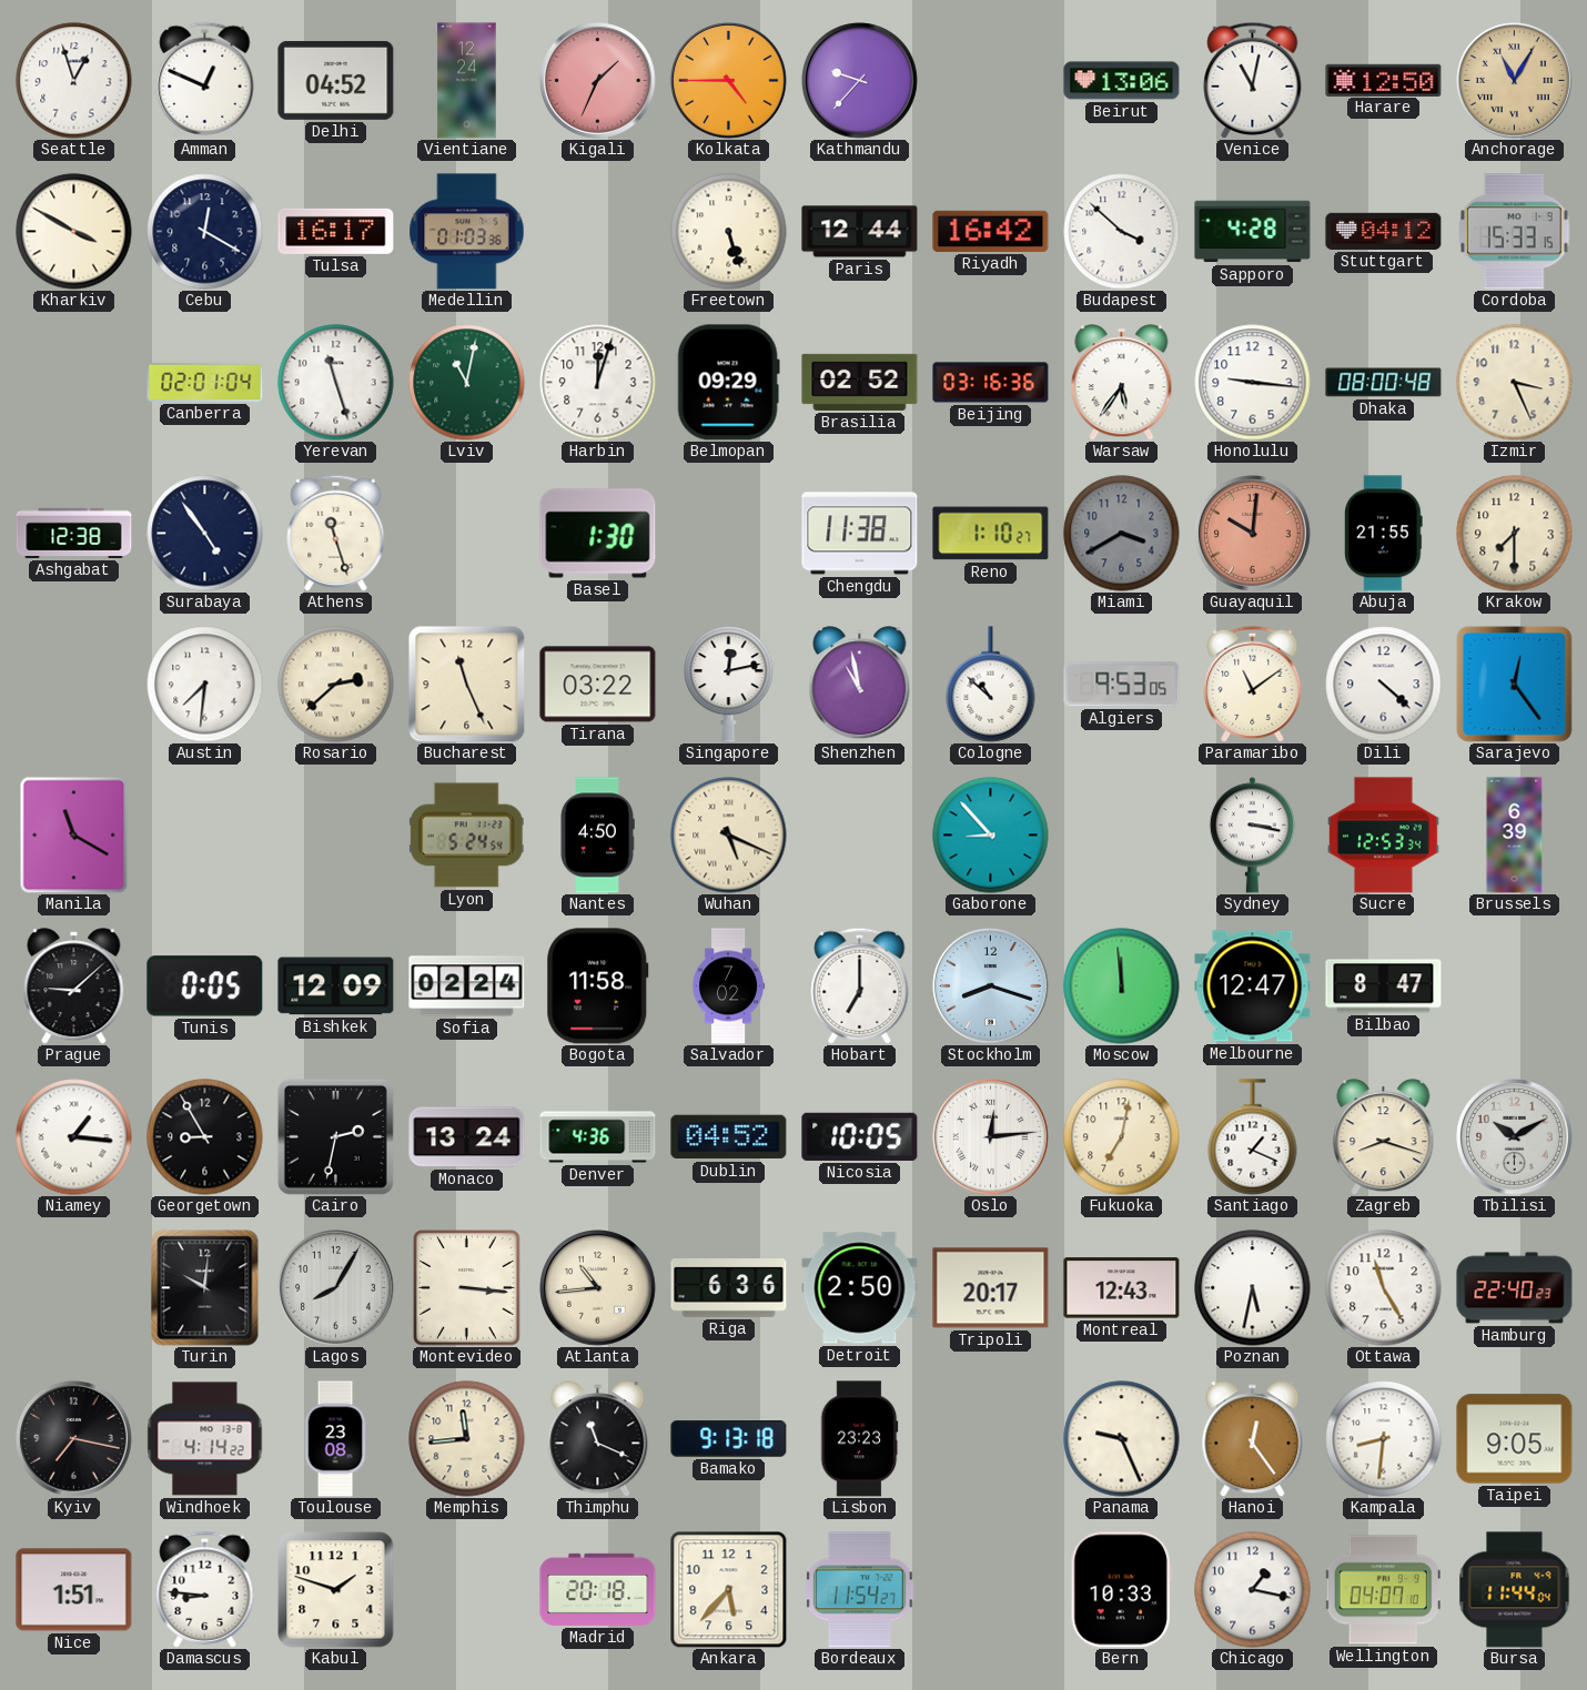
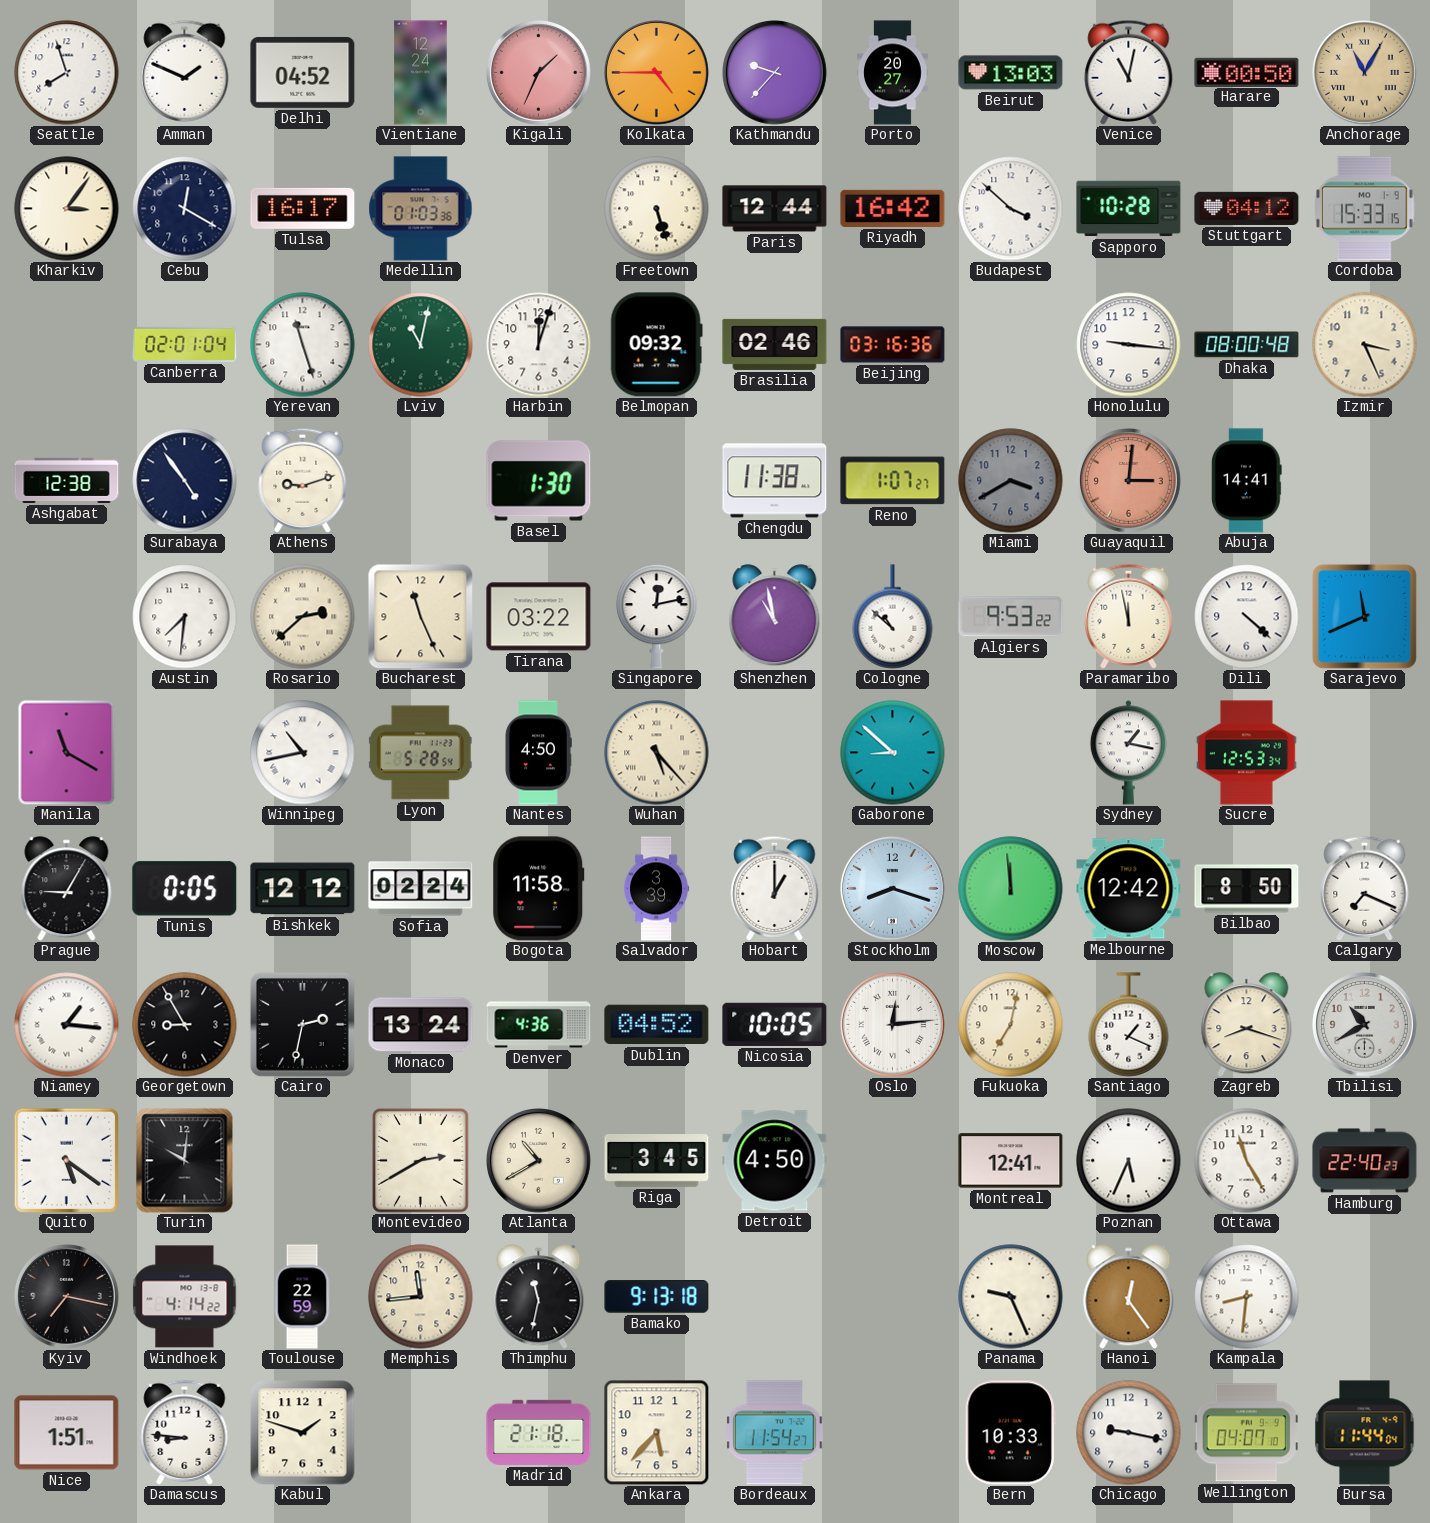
Seattle: 12:57 -> 7:57
Amman: 12:49 -> 1:49
Porto: none -> 20:27
Beirut: 13:06 -> 13:03
Harare: 12:50 -> 00:50
Kharkiv: 3:50 -> 3:06
Sapporo: 4:28 -> 10:28
Belmopan: 09:29 -> 09:32
Brasilia: 02:52 -> 02:46
Warsaw: 5:36 -> none
Athens: 11:27 -> 9:12
Reno: 1:10 -> 1:07
Guayaquil: 10:01 -> 3:01
Abuja: 21:55 -> 14:41
Krakow: 7:30 -> none
Algiers: 9:53:05 -> 9:53:22
Paramaribo: 11:09 -> 11:58
Sarajevo: 12:24 -> 11:41
Winnipeg: none -> 10:43
Lyon: 5:24 -> 5:28
Wuhan: 5:19 -> 5:23
Gaborone: 8:53 -> 8:52
Sydney: 3:17 -> 1:17
Brussels: 6:39 -> none
Prague: 9:08 -> 9:05
Bishkek: 12:09 -> 12:12
Salvador: 7:02 -> 3:39
Hobart: 7:00 -> 1:00
Melbourne: 12:47 -> 12:42
Bilbao: 8:47 -> 8:50
Calgary: none -> 7:19
Tbilisi: 10:10 -> 10:40
Quito: none -> 5:21
Lagos: 8:05 -> none
Montevideo: 3:16 -> 2:40
Atlanta: 10:44 -> 10:40
Riga: 6:36 -> 3:45
Detroit: 2:50 -> 4:50
Tripoli: 20:17 -> none
Montreal: 12:43 -> 12:41
Poznan: 5:32 -> 5:34
Toulouse: 23:08 -> 22:59
Thimphu: 11:19 -> 11:32
Lisbon: 23:23 -> none
Taipei: 9:05 -> none
Madrid: 20:18 -> 21:18
Chicago: 1:17 -> 9:17
